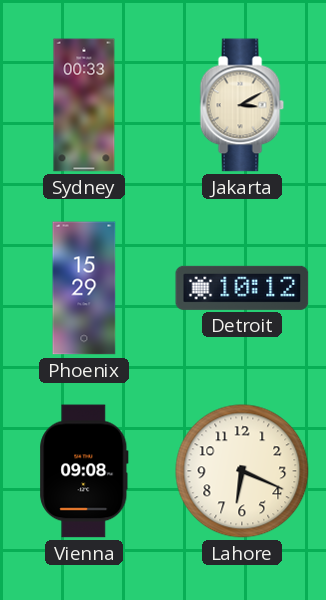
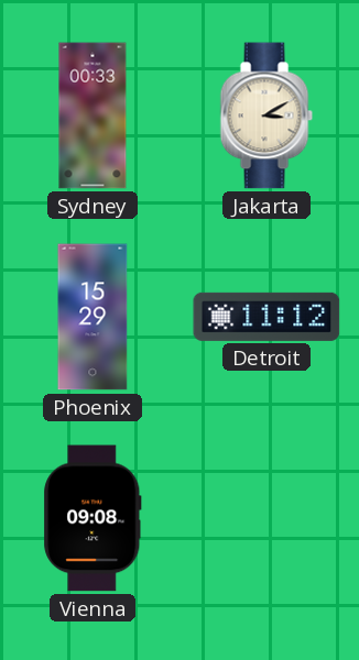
Detroit: 10:12 -> 11:12
Lahore: 6:19 -> none
